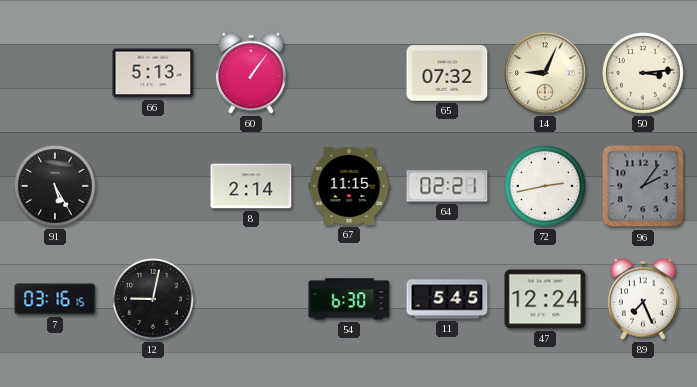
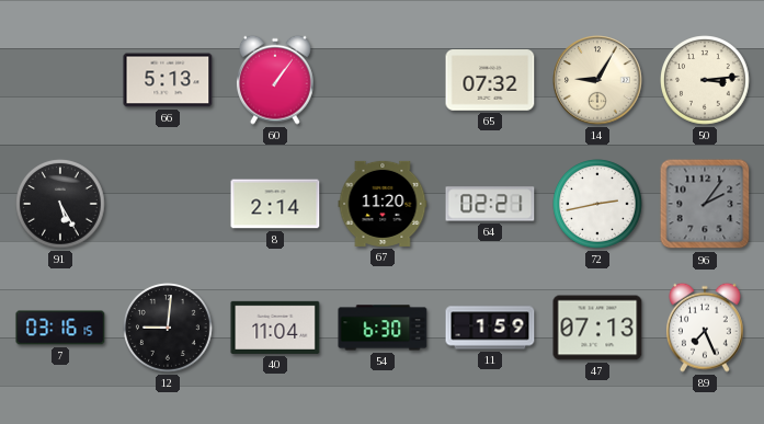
14: 9:04 -> 9:05
67: 11:15 -> 11:20
12: 9:02 -> 9:01
40: none -> 11:04
11: 5:45 -> 1:59
47: 12:24 -> 07:13
